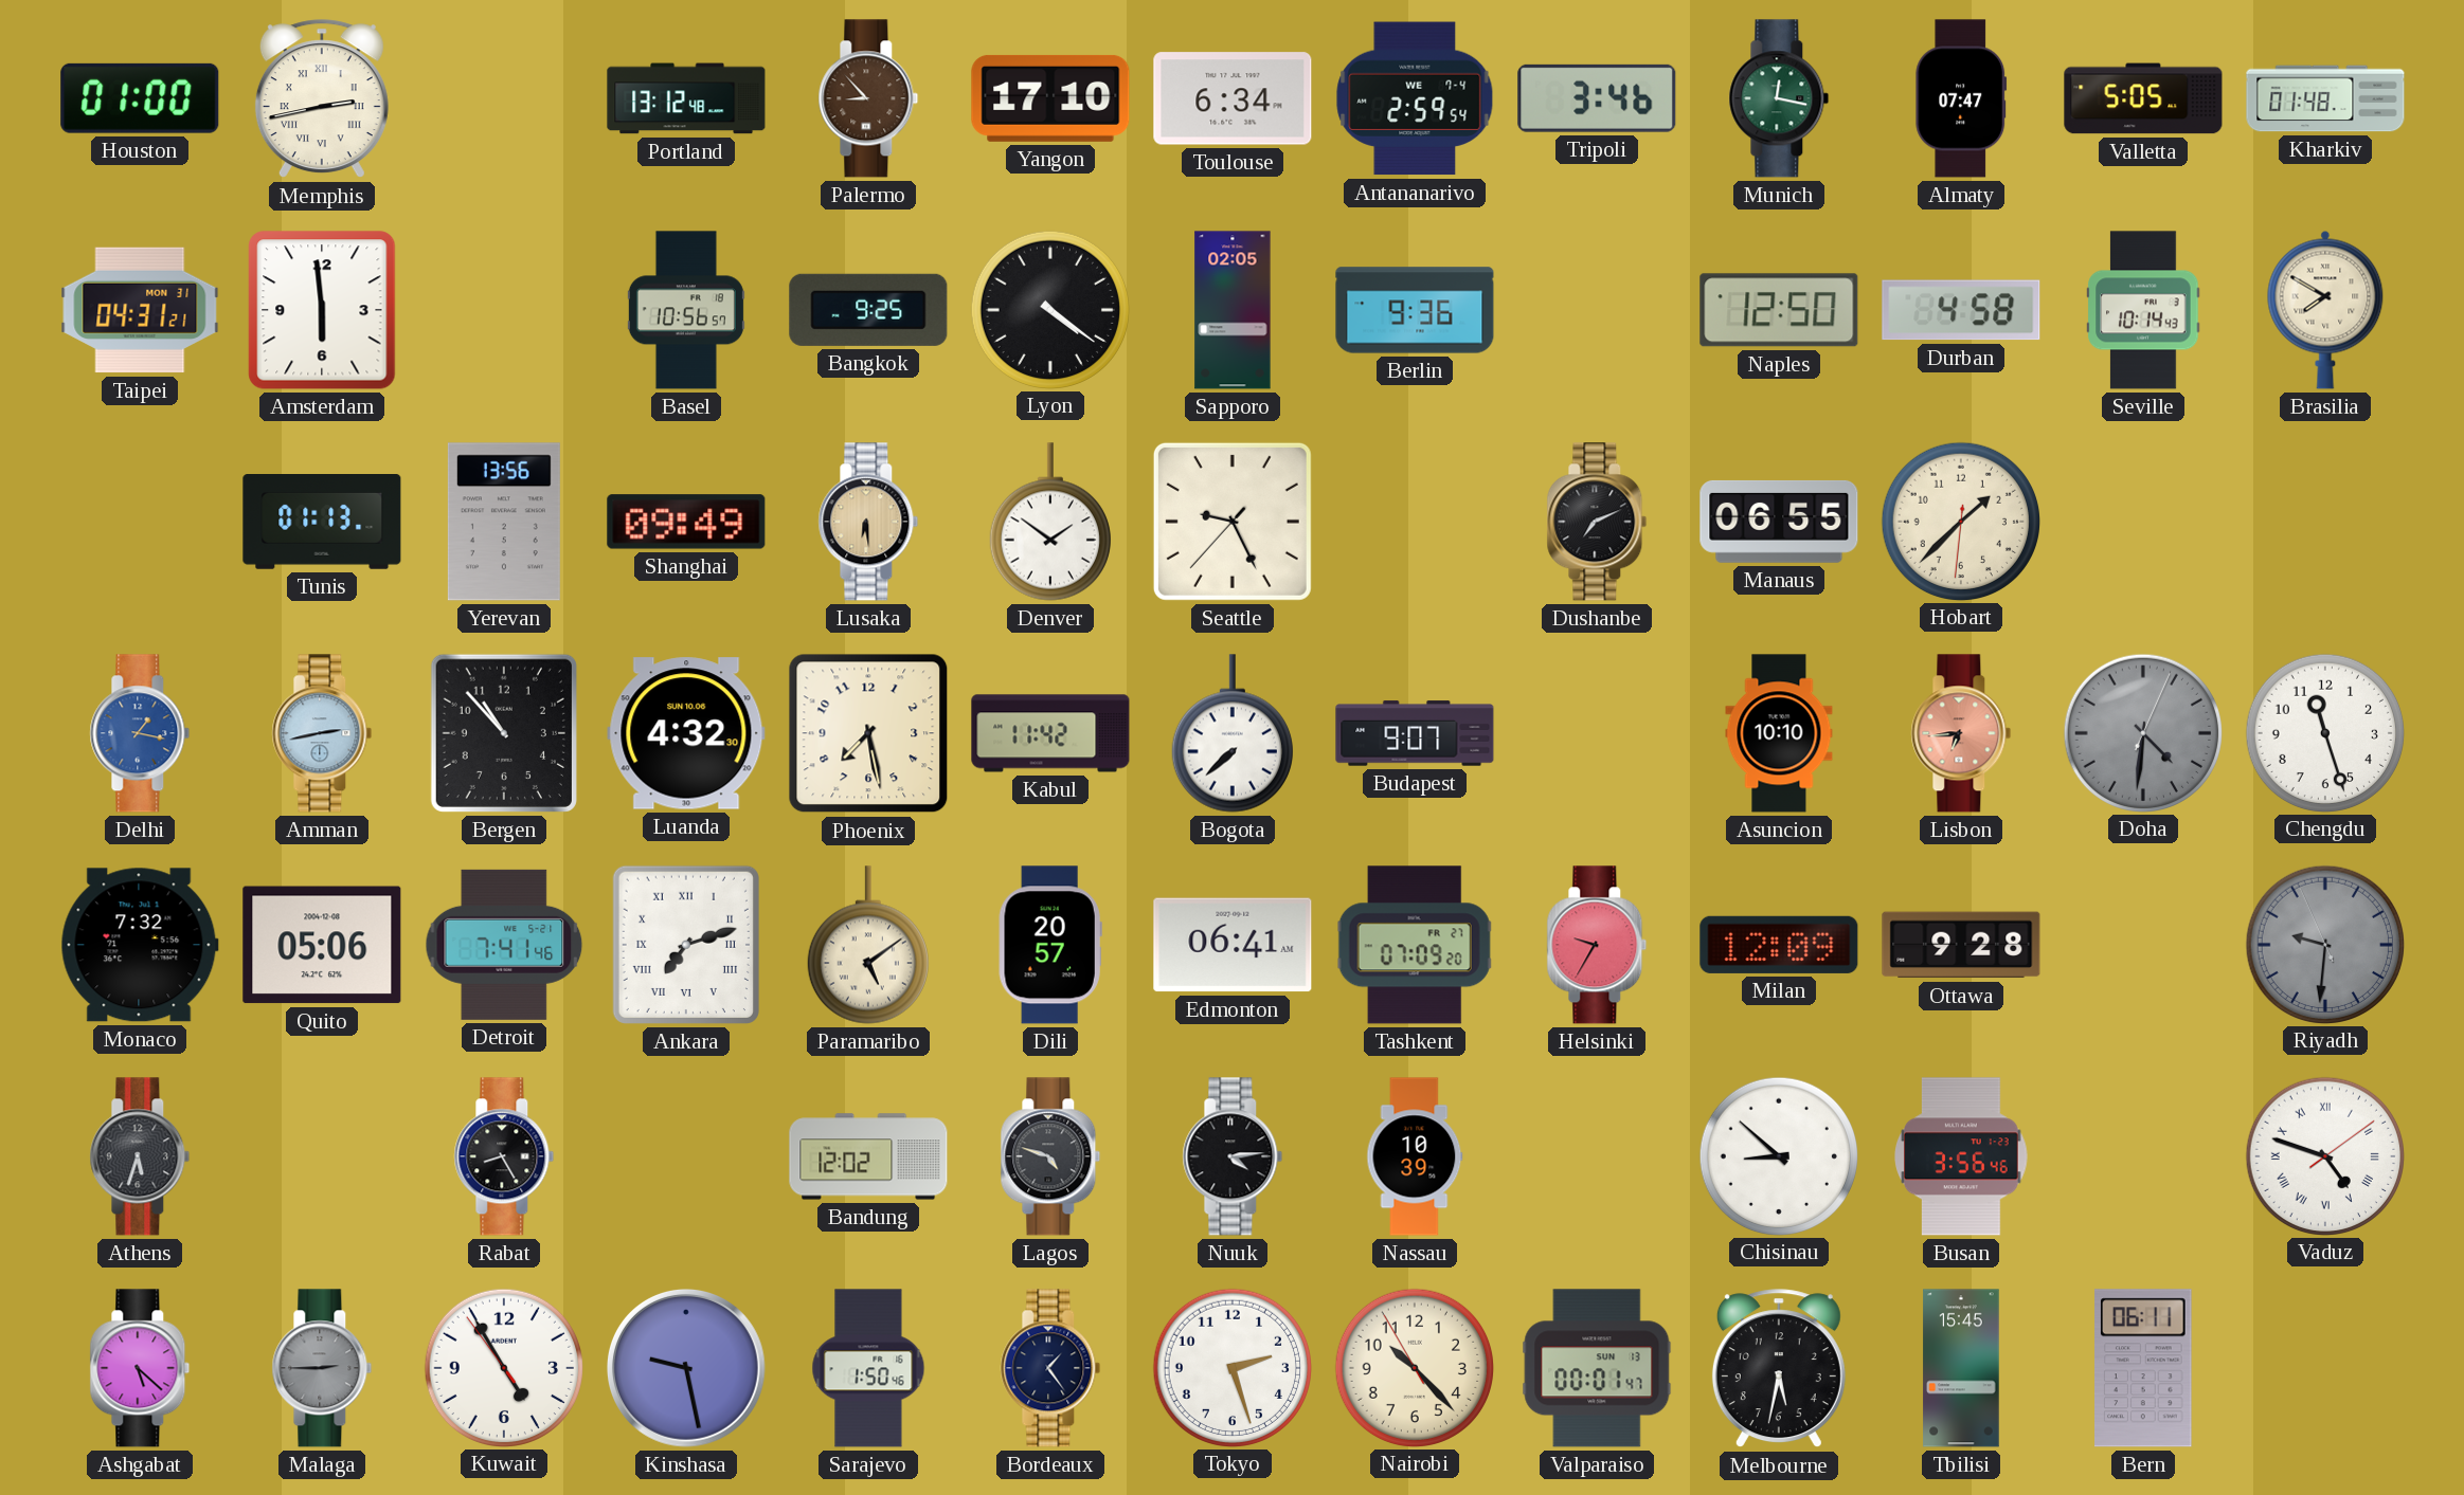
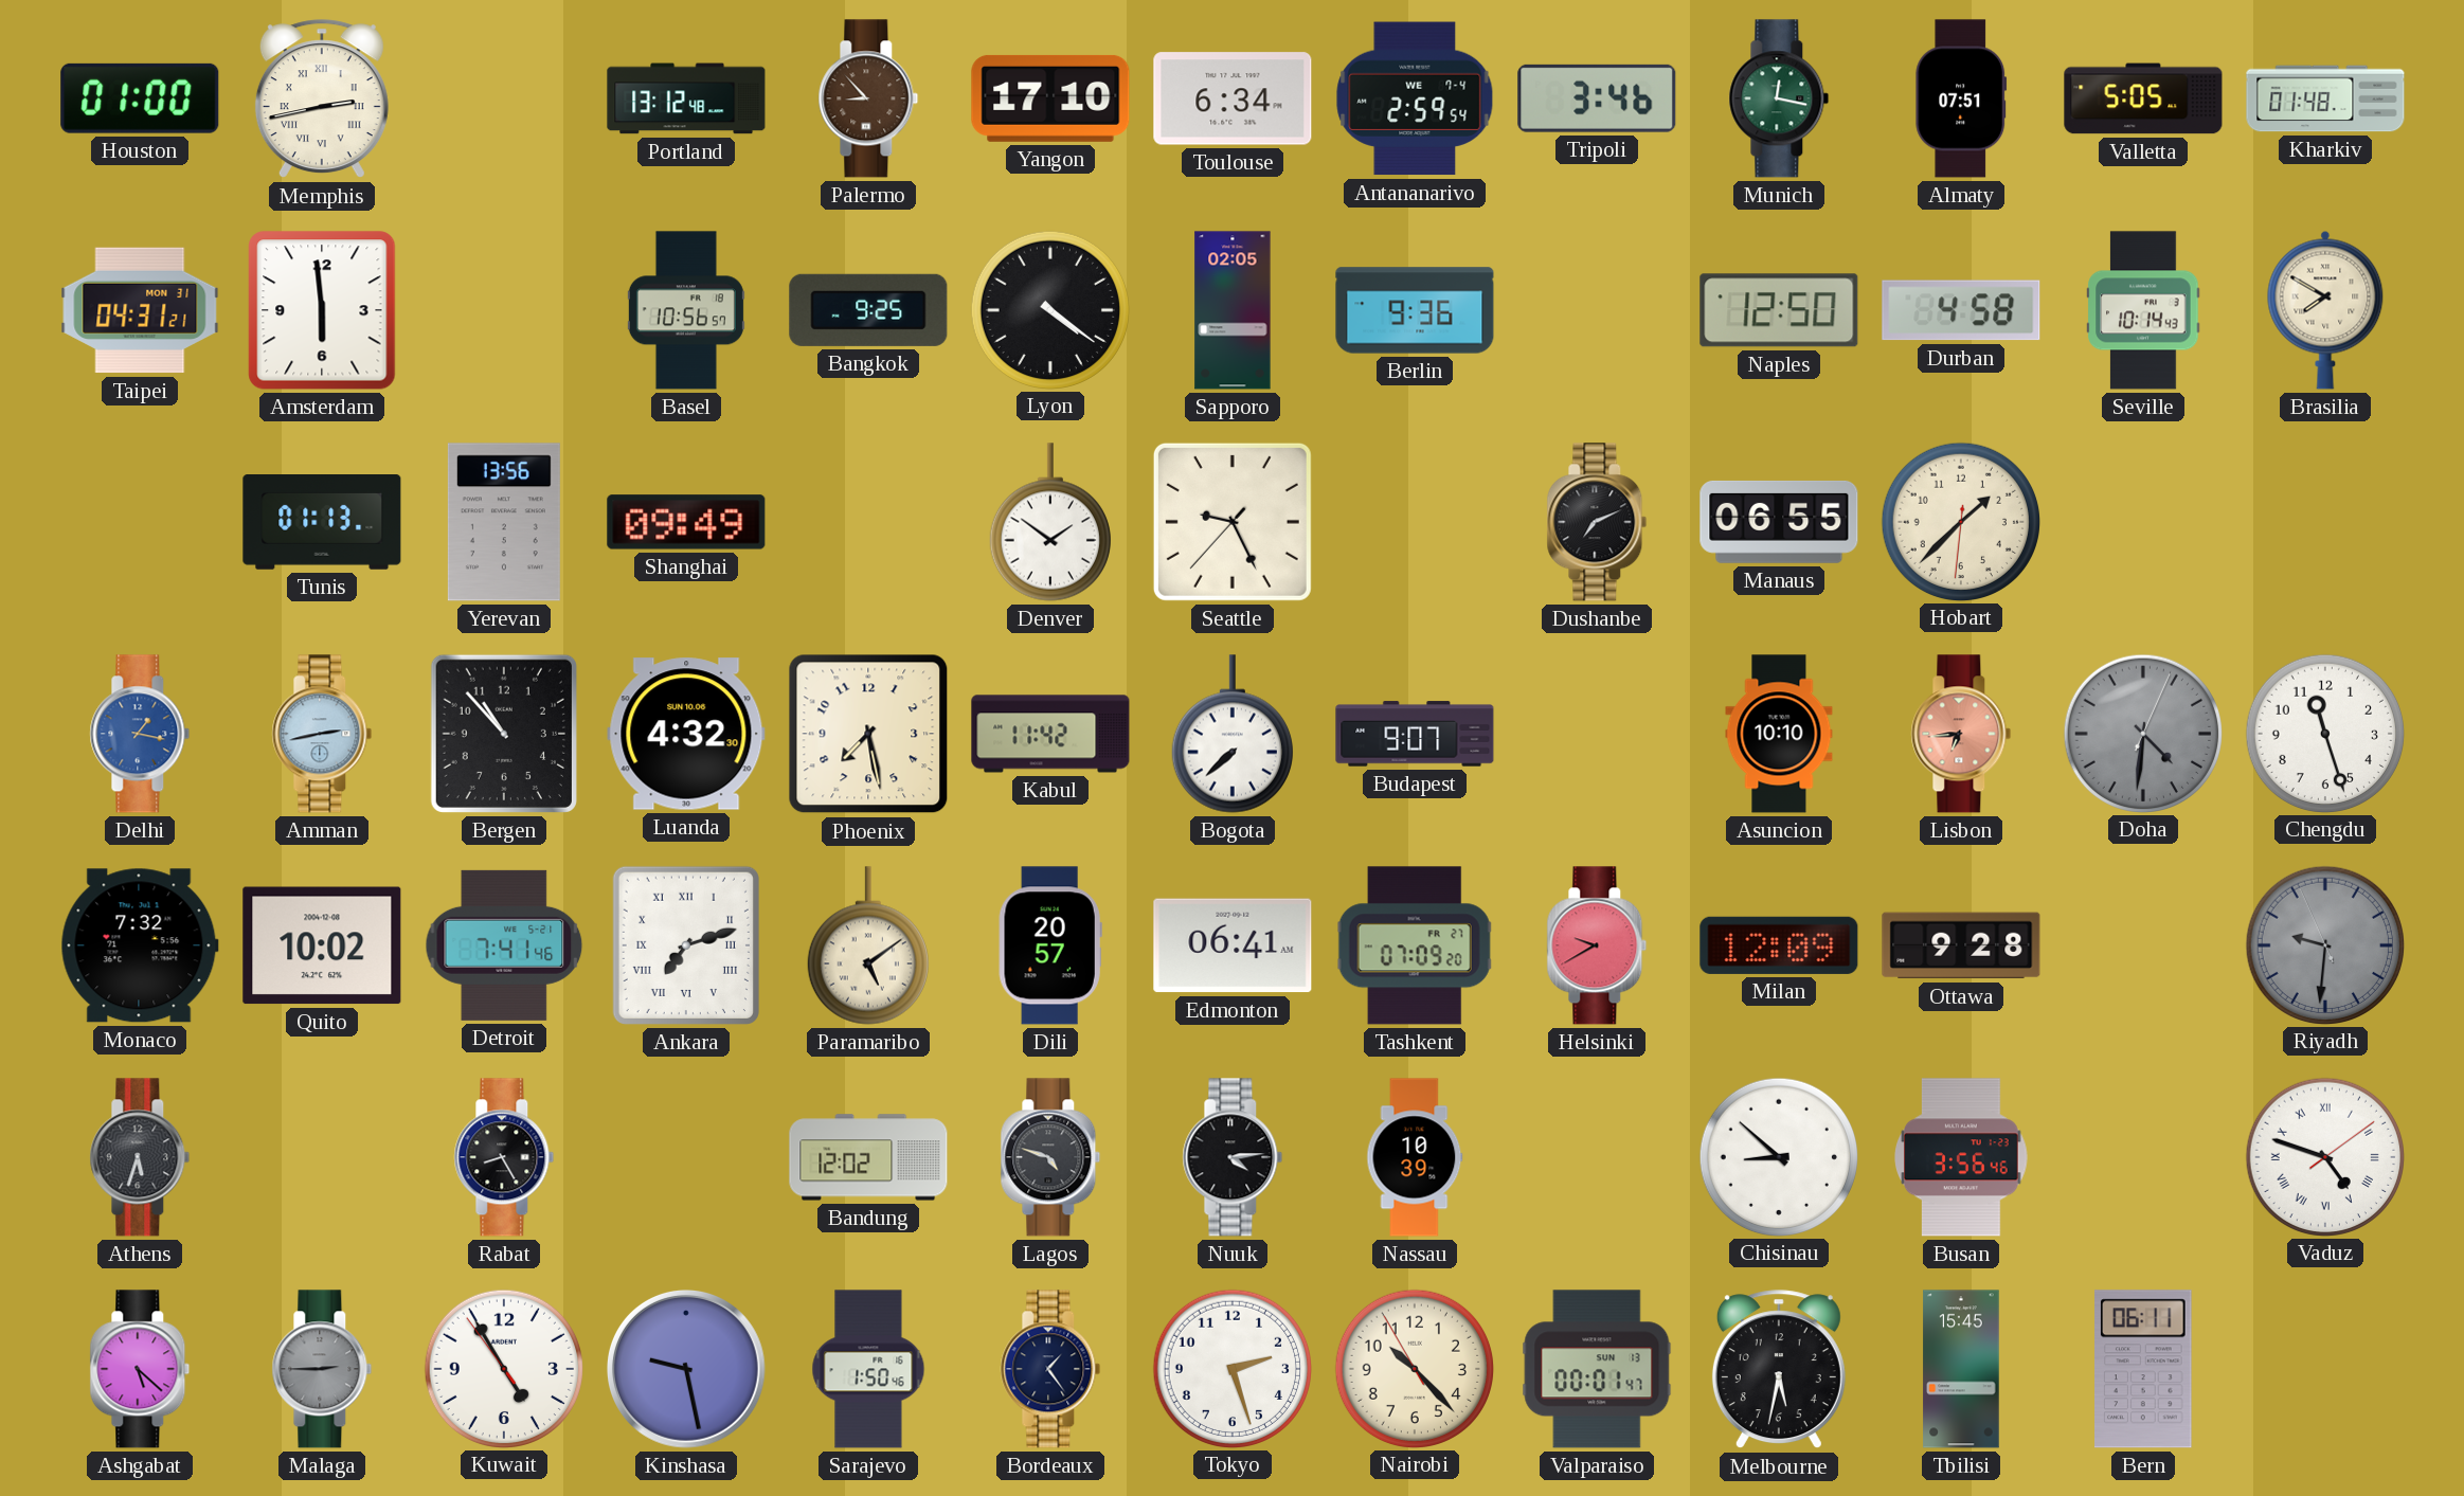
Almaty: 07:47 -> 07:51
Lusaka: 6:29 -> none
Quito: 05:06 -> 10:02
Helsinki: 9:35 -> 9:40
